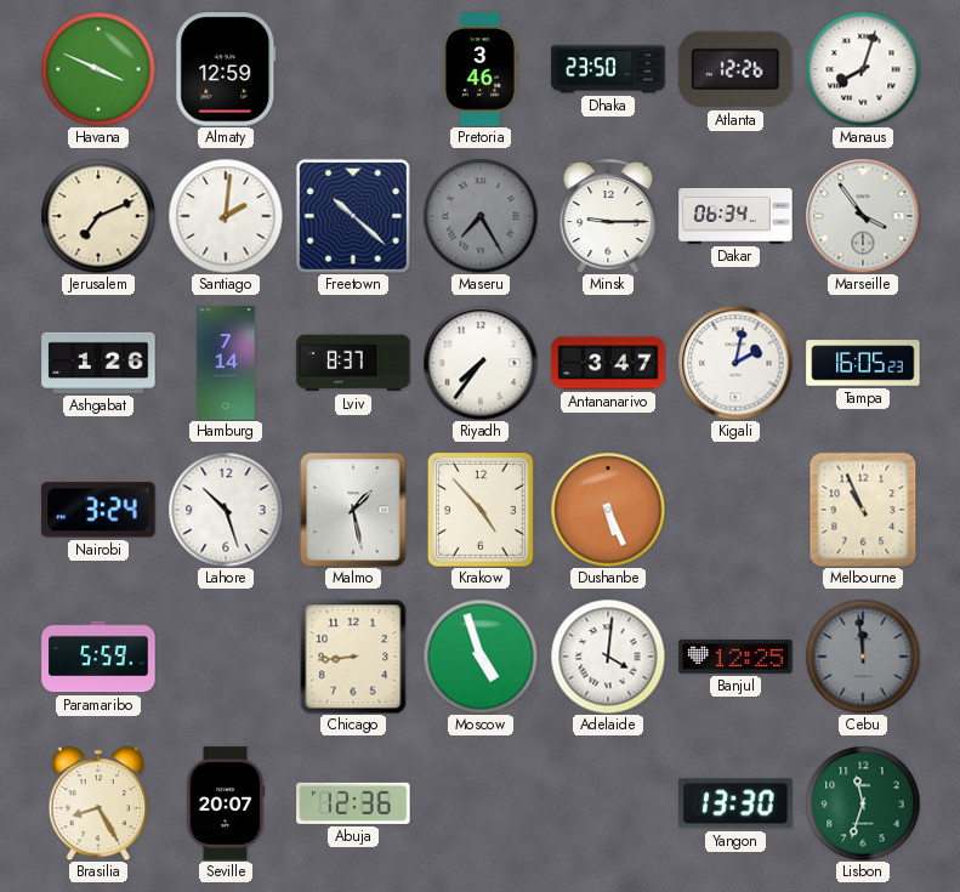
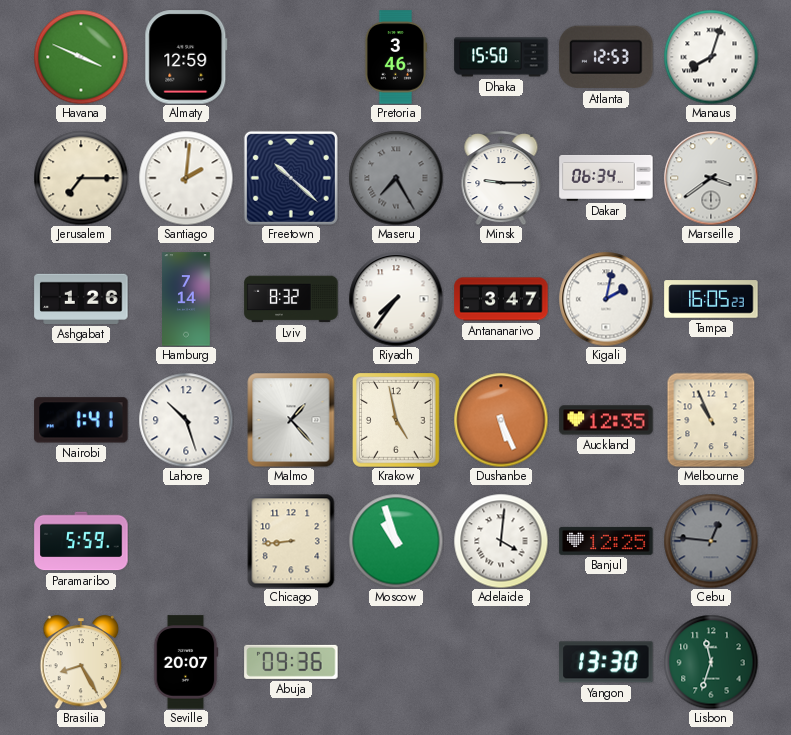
Dhaka: 23:50 -> 15:50
Atlanta: 12:26 -> 12:53
Jerusalem: 7:11 -> 7:15
Marseille: 3:54 -> 3:39
Lviv: 8:37 -> 8:32
Nairobi: 3:24 -> 1:41
Malmo: 1:28 -> 1:23
Krakow: 4:53 -> 4:58
Auckland: none -> 12:35
Moscow: 4:57 -> 10:57
Cebu: 11:59 -> 12:46
Abuja: 12:36 -> 09:36
